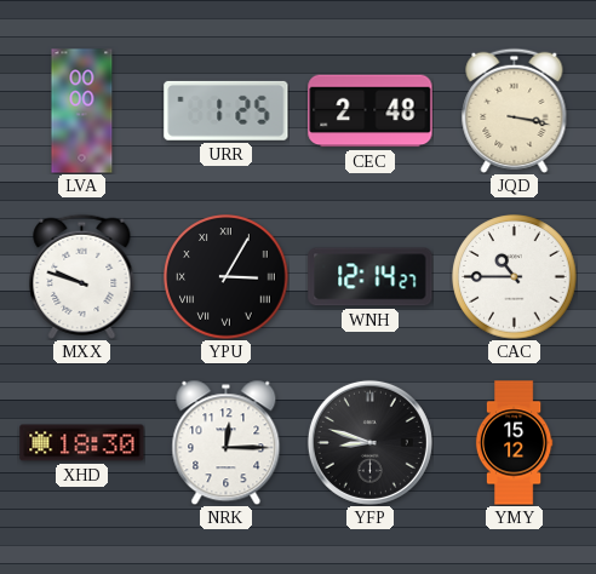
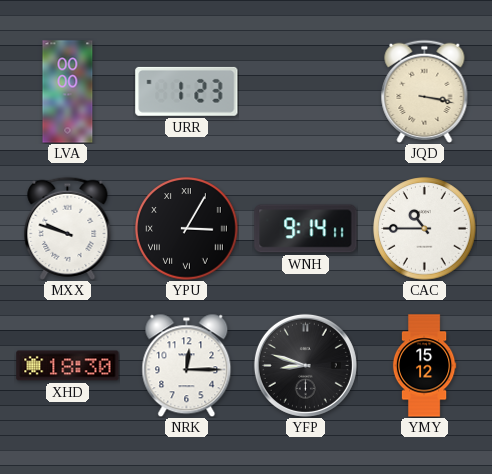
URR: 1:25 -> 1:23
CEC: 2:48 -> none
WNH: 12:14 -> 9:14
